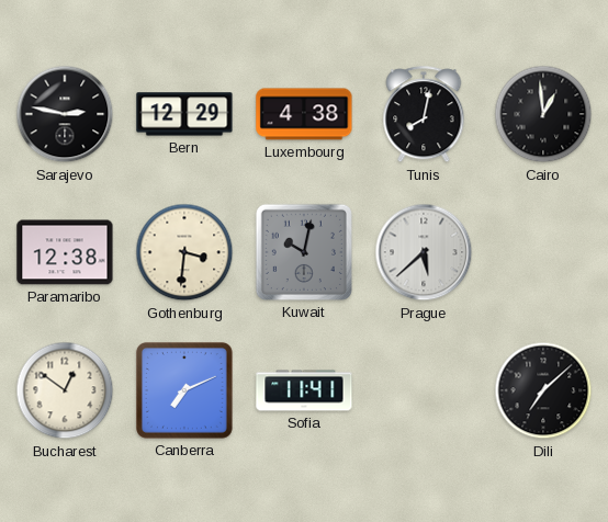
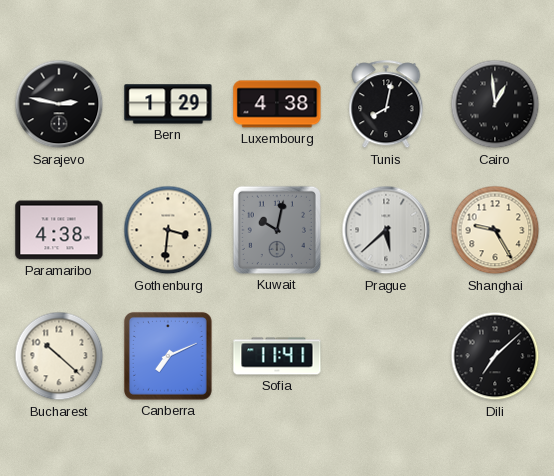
Bern: 12:29 -> 1:29
Paramaribo: 12:38 -> 4:38
Shanghai: none -> 9:25
Bucharest: 12:51 -> 10:22
